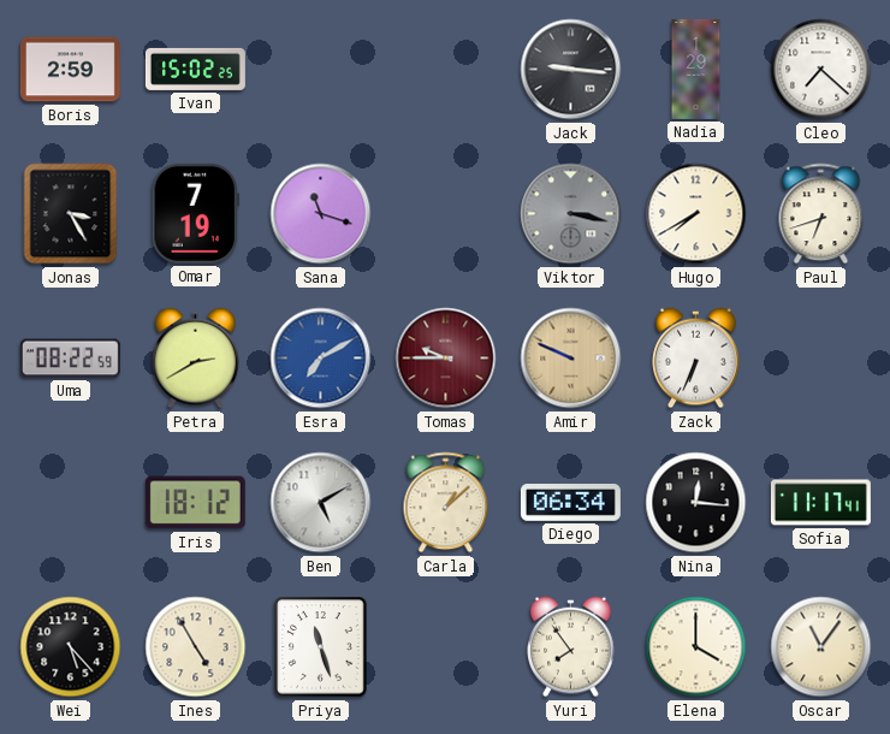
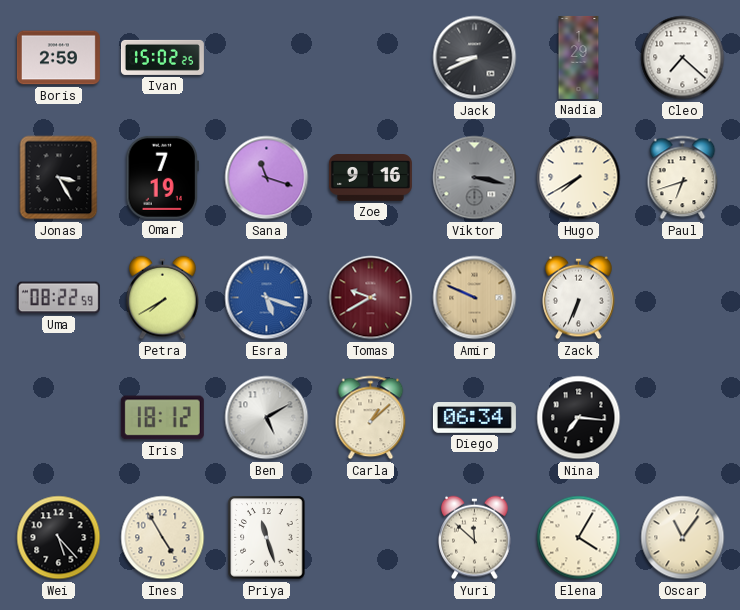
Jack: 9:16 -> 8:41
Zoe: none -> 9:16
Petra: 2:40 -> 7:40
Esra: 7:10 -> 5:18
Tomas: 9:45 -> 9:40
Nina: 12:16 -> 7:16
Sofia: 11:17 -> none
Yuri: 7:54 -> 11:52
Elena: 4:00 -> 4:05
